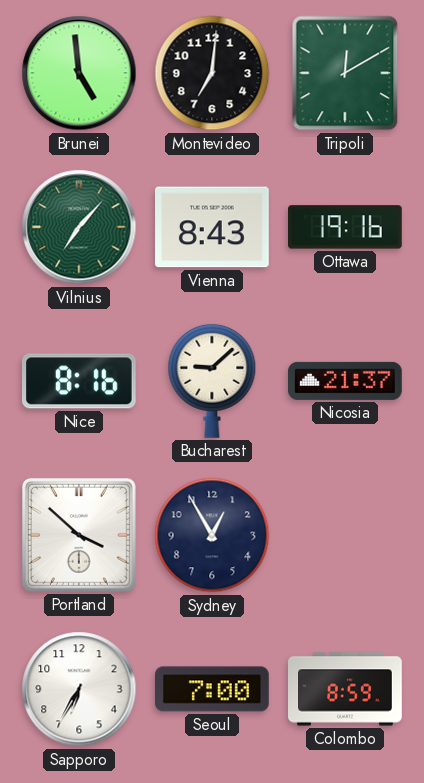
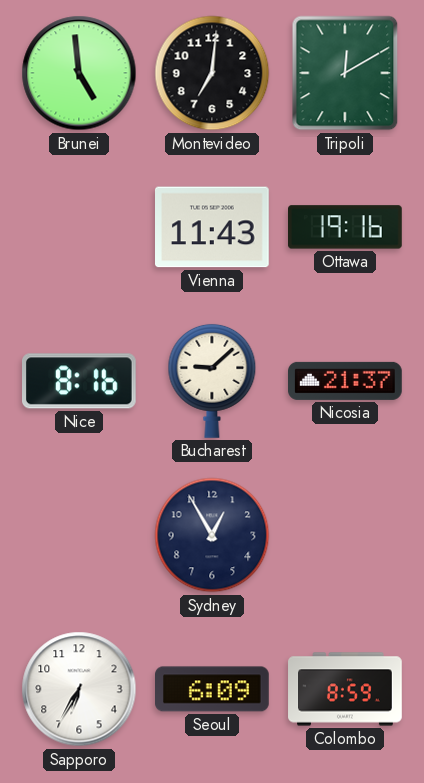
Vilnius: 7:07 -> none
Vienna: 8:43 -> 11:43
Portland: 3:52 -> none
Seoul: 7:00 -> 6:09
